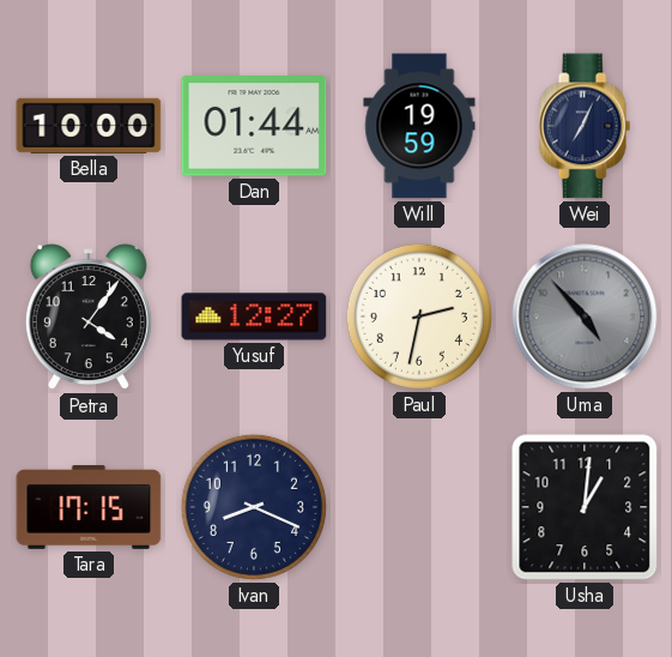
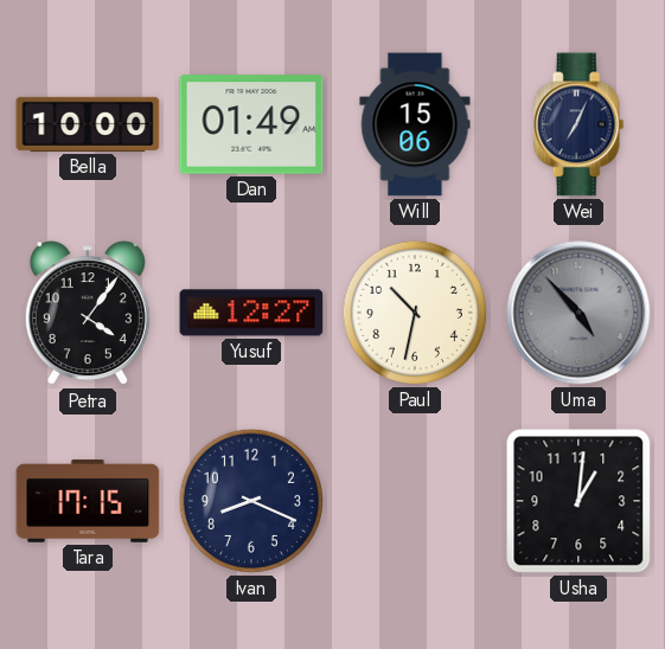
Dan: 01:44 -> 01:49
Will: 19:59 -> 15:06
Paul: 2:32 -> 10:32
